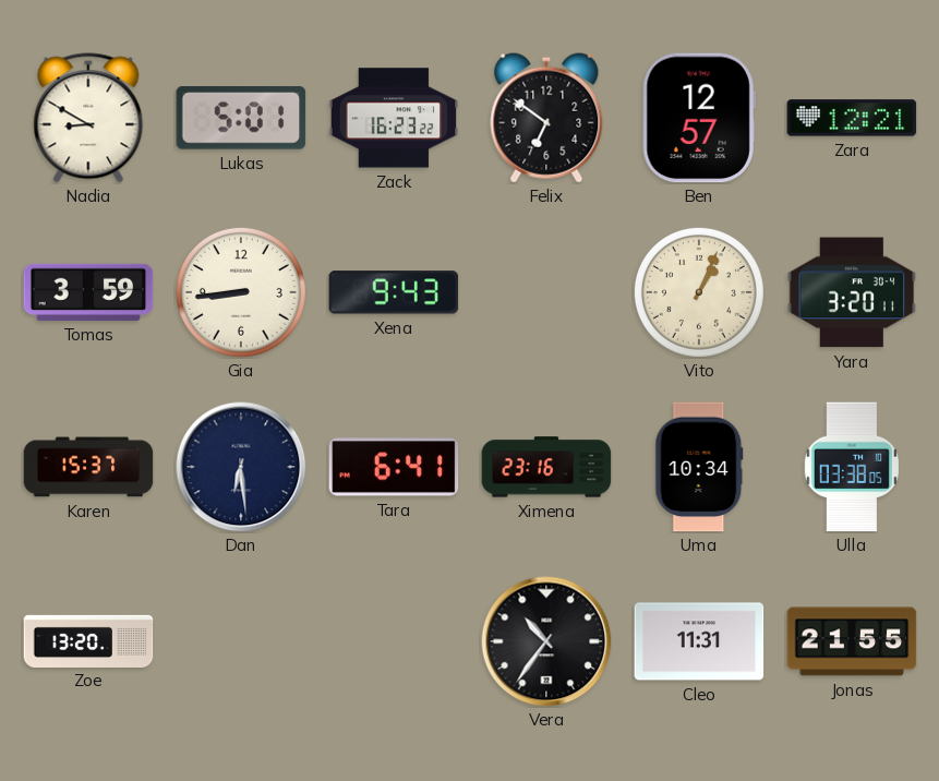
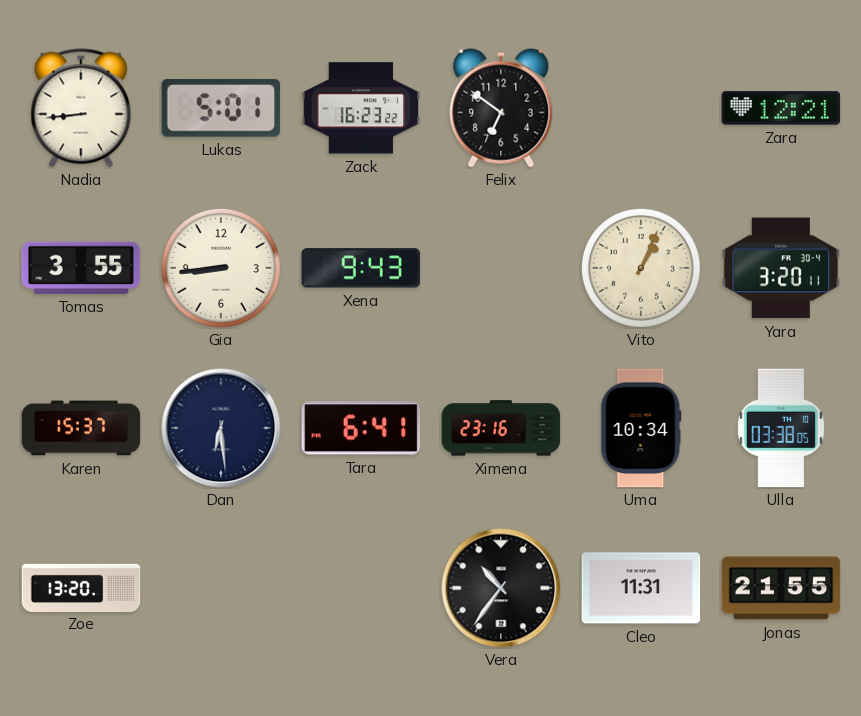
Nadia: 8:50 -> 8:44
Ben: 12:57 -> none
Tomas: 3:59 -> 3:55
